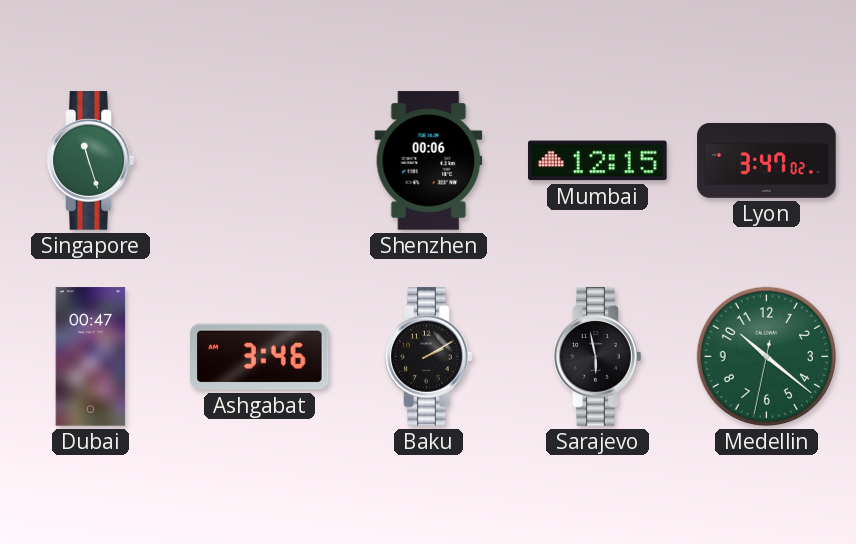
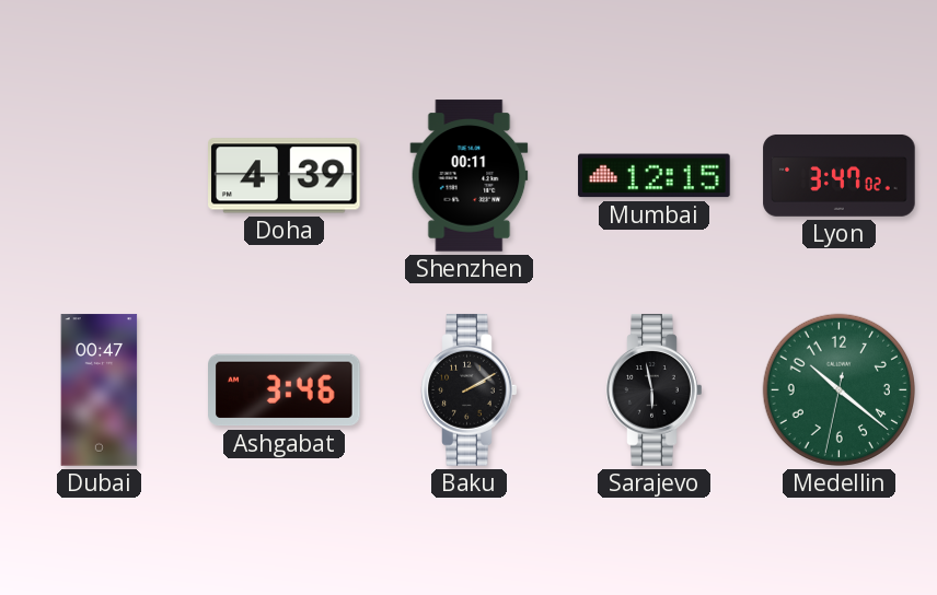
Singapore: 11:27 -> none
Doha: none -> 4:39
Shenzhen: 00:06 -> 00:11
